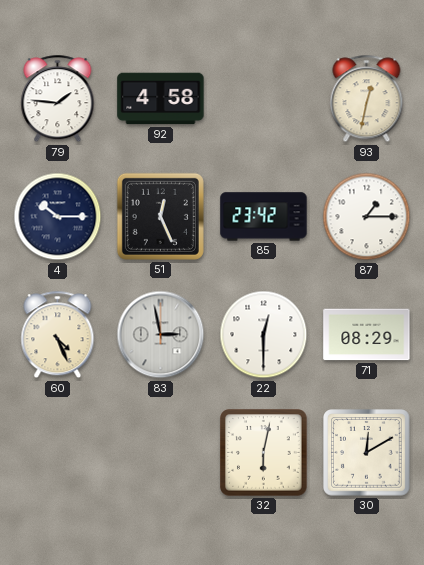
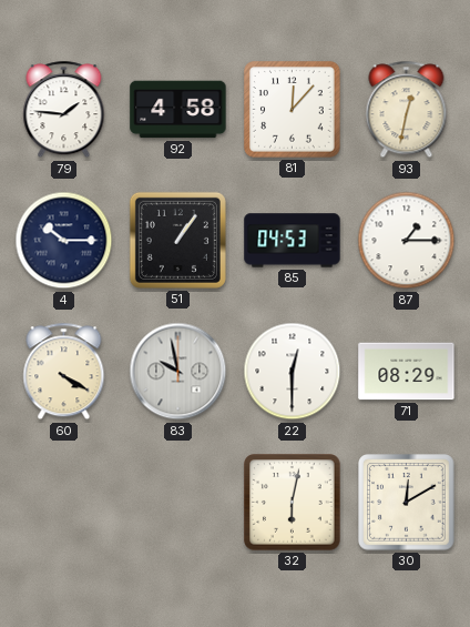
81: none -> 12:07
51: 12:26 -> 1:06
85: 23:42 -> 04:53
60: 4:26 -> 4:20
83: 2:58 -> 9:58
